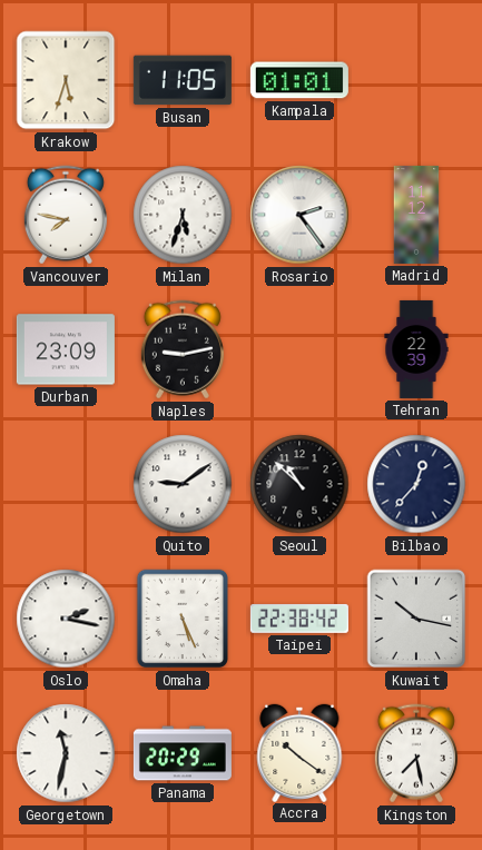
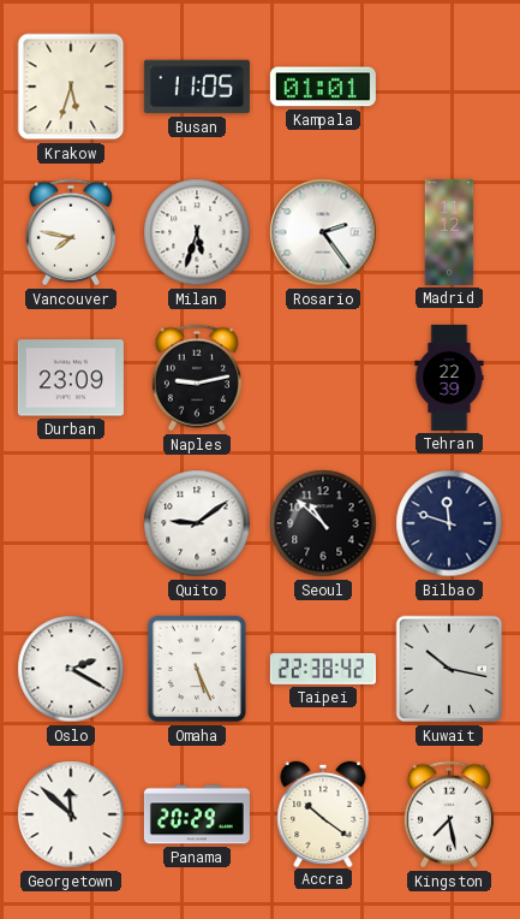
Bilbao: 12:37 -> 11:48
Oslo: 2:17 -> 2:20
Georgetown: 11:32 -> 11:52
